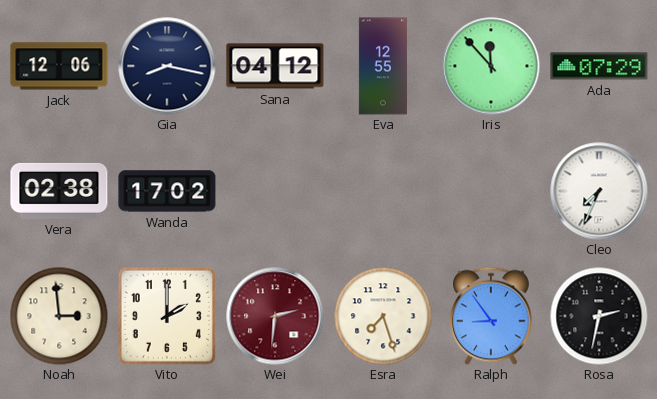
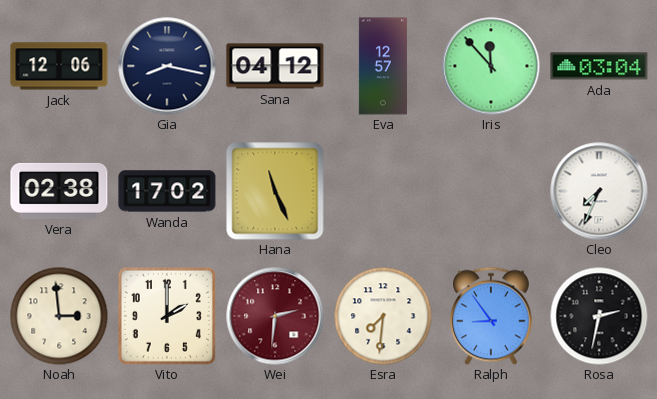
Eva: 12:55 -> 12:57
Ada: 07:29 -> 03:04
Hana: none -> 11:26
Esra: 7:27 -> 7:31
